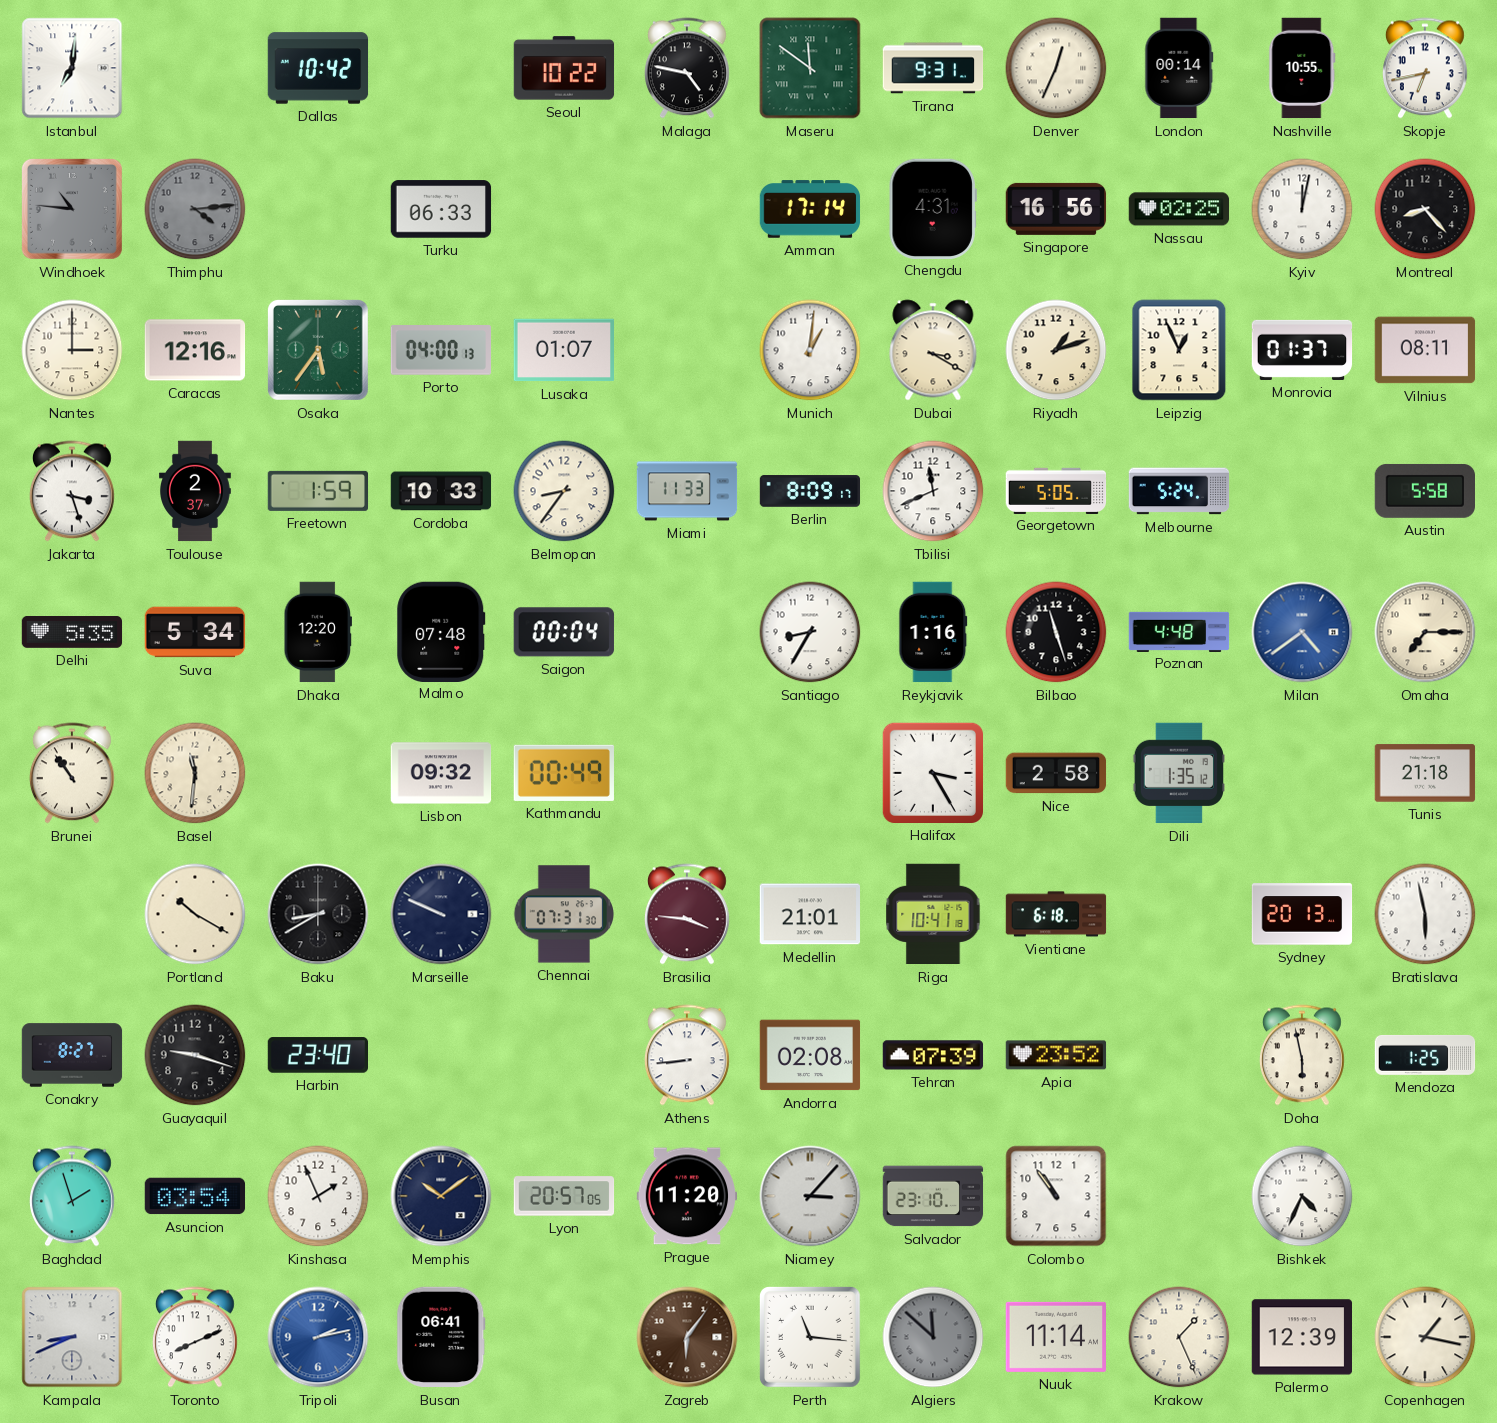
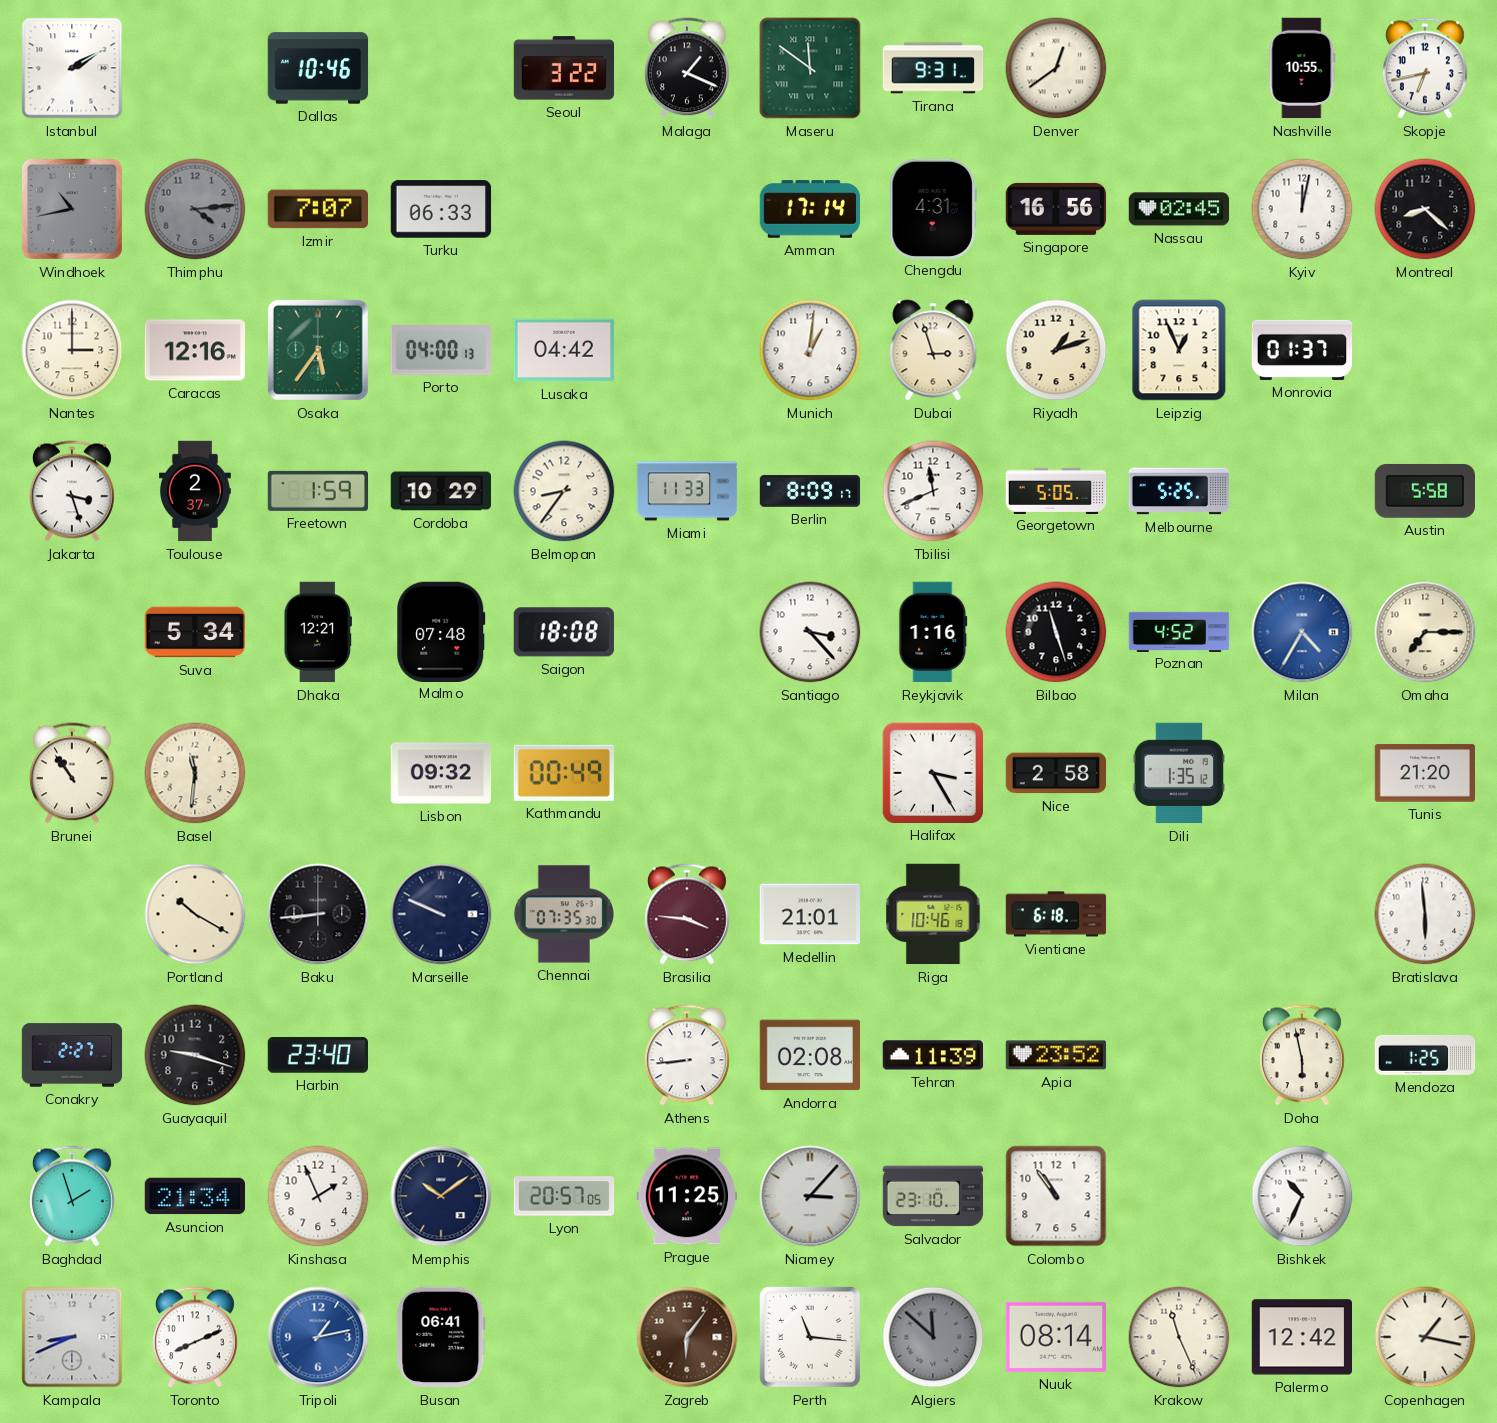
Istanbul: 7:01 -> 2:10
Dallas: 10:42 -> 10:46
Seoul: 10:22 -> 3:22
Malaga: 4:47 -> 1:19
Denver: 12:34 -> 12:39
London: 00:14 -> none
Windhoek: 10:46 -> 10:43
Izmir: none -> 7:07
Nassau: 02:25 -> 02:45
Montreal: 8:23 -> 8:22
Lusaka: 01:07 -> 04:42
Dubai: 3:20 -> 2:57
Vilnius: 08:11 -> none
Cordoba: 10:33 -> 10:29
Melbourne: 5:24 -> 5:25
Delhi: 5:35 -> none
Dhaka: 12:20 -> 12:21
Saigon: 00:04 -> 18:08
Santiago: 8:35 -> 3:23
Poznan: 4:48 -> 4:52
Milan: 4:39 -> 4:35
Tunis: 21:18 -> 21:20
Baku: 8:40 -> 8:44
Chennai: 07:31 -> 07:35
Riga: 10:41 -> 10:46
Sydney: 20:13 -> none
Bratislava: 5:58 -> 5:59
Conakry: 8:27 -> 2:27
Tehran: 07:39 -> 11:39
Asuncion: 03:54 -> 21:34
Prague: 11:20 -> 11:25
Bishkek: 4:34 -> 10:34
Tripoli: 2:13 -> 1:13
Nuuk: 11:14 -> 08:14
Krakow: 1:26 -> 11:26
Palermo: 12:39 -> 12:42
